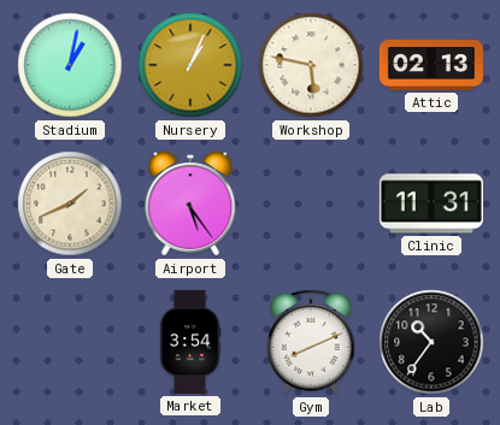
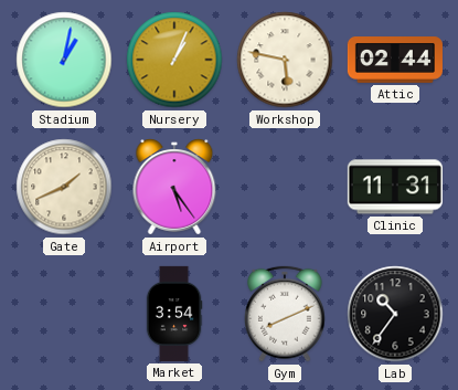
Attic: 02:13 -> 02:44
